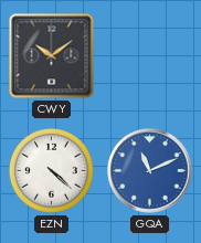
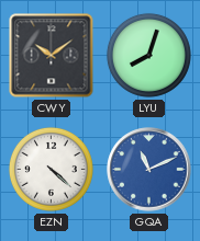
LYU: none -> 8:03
